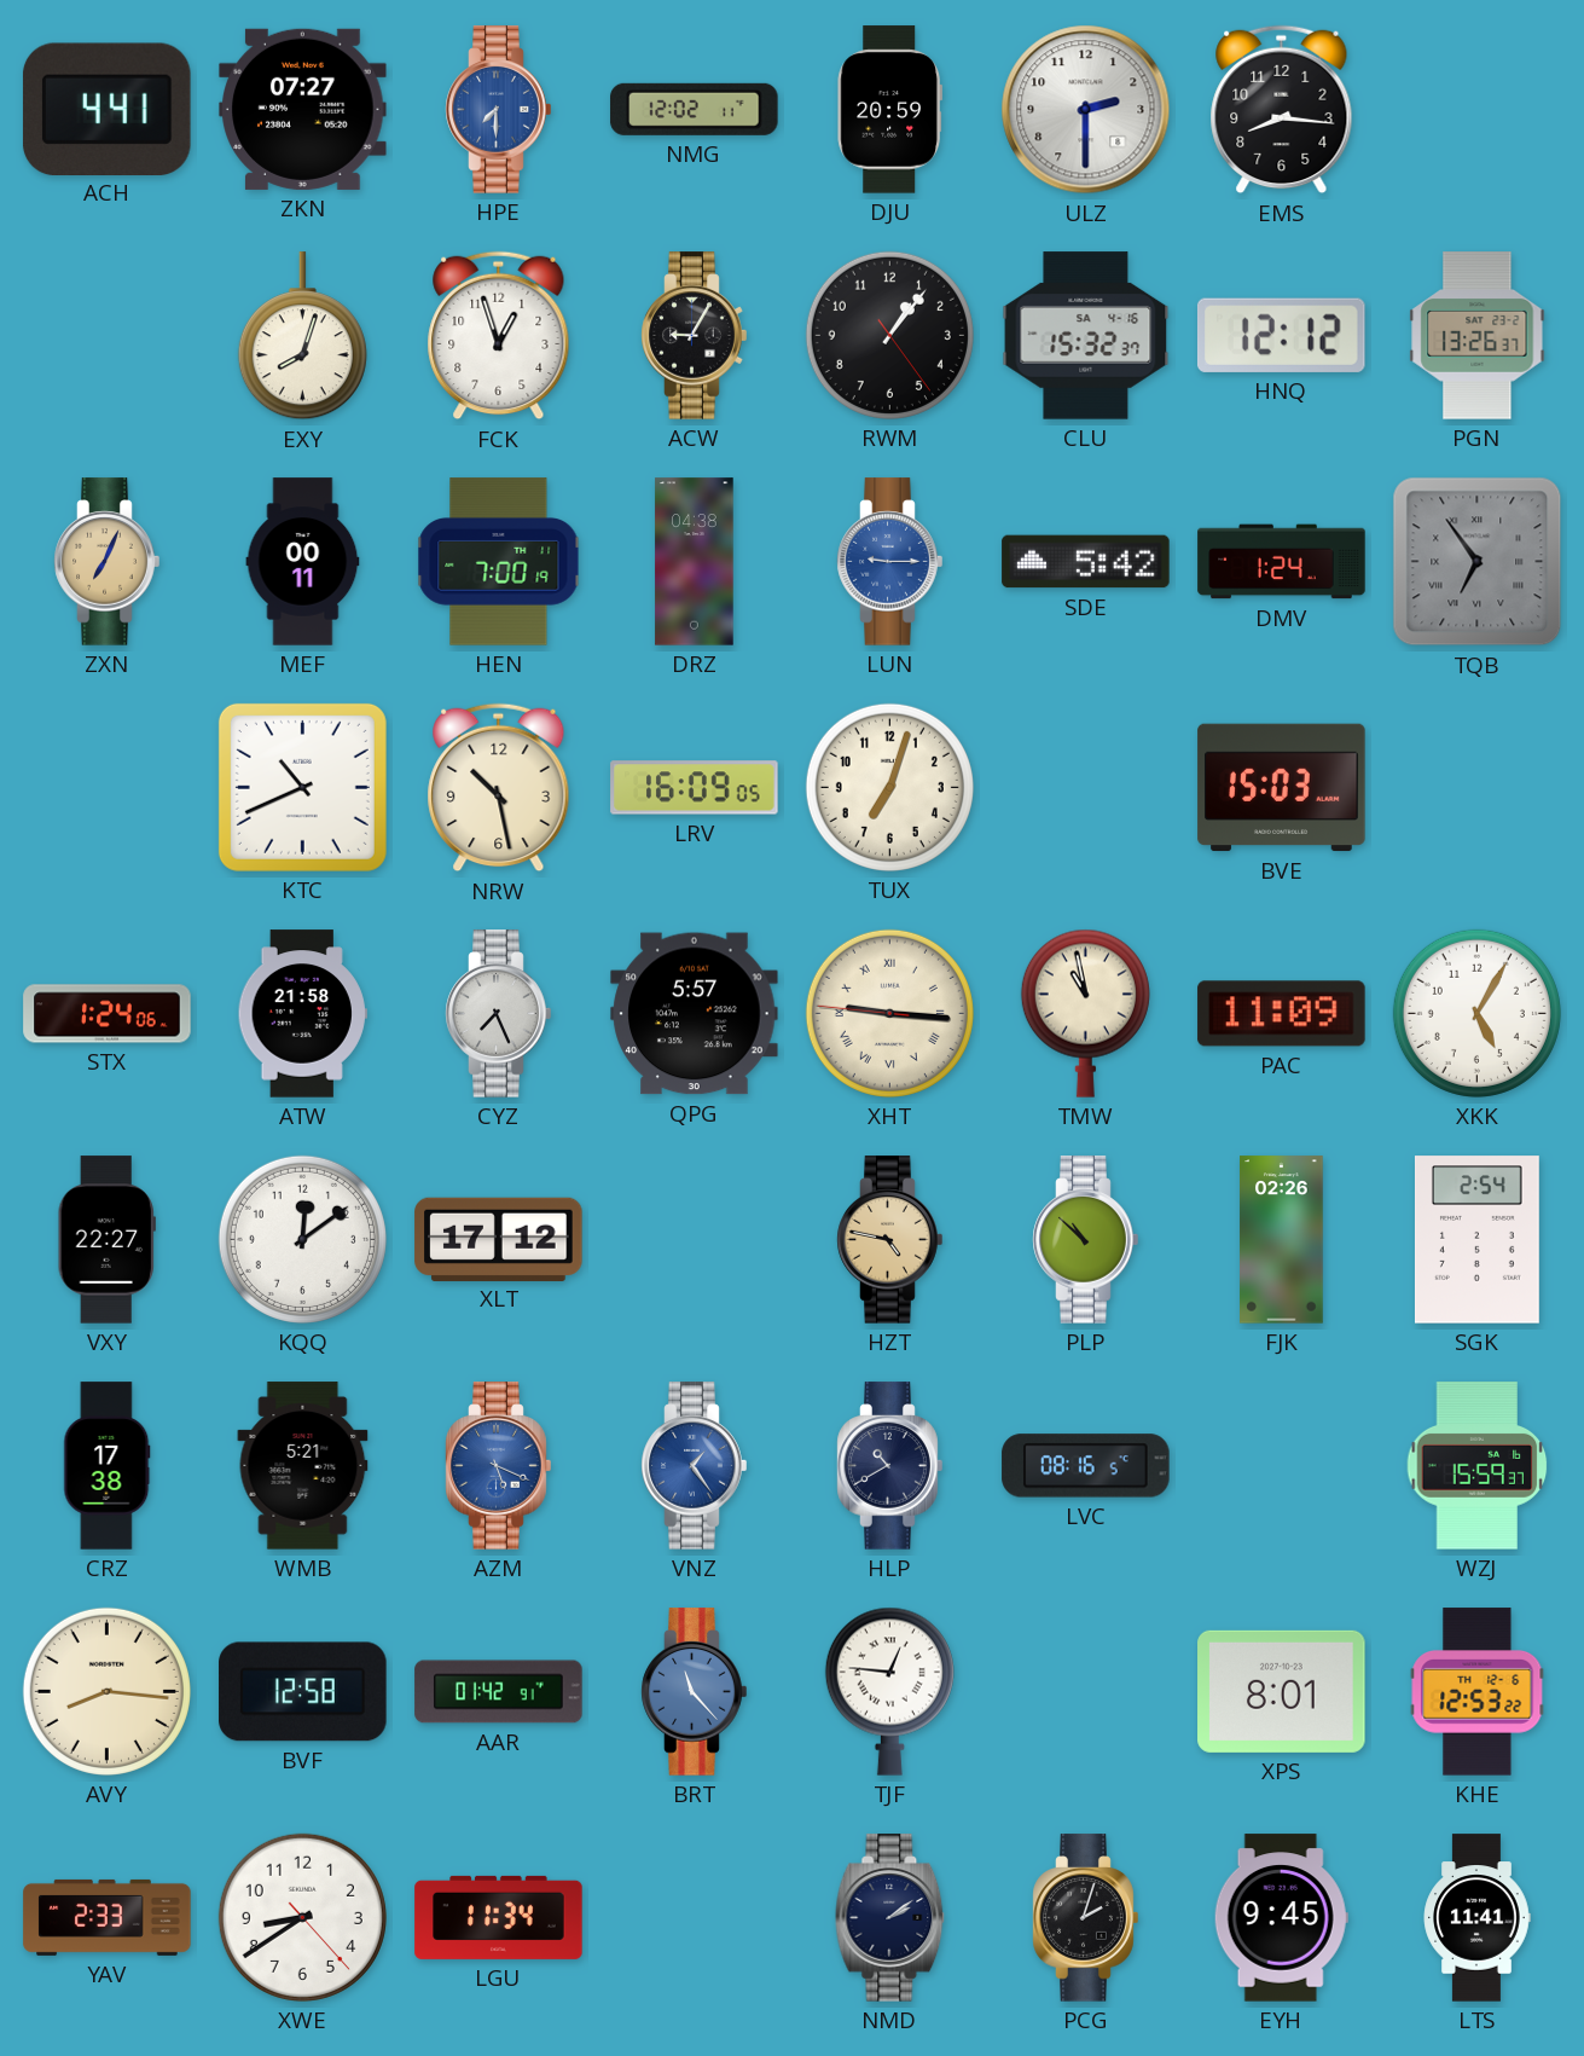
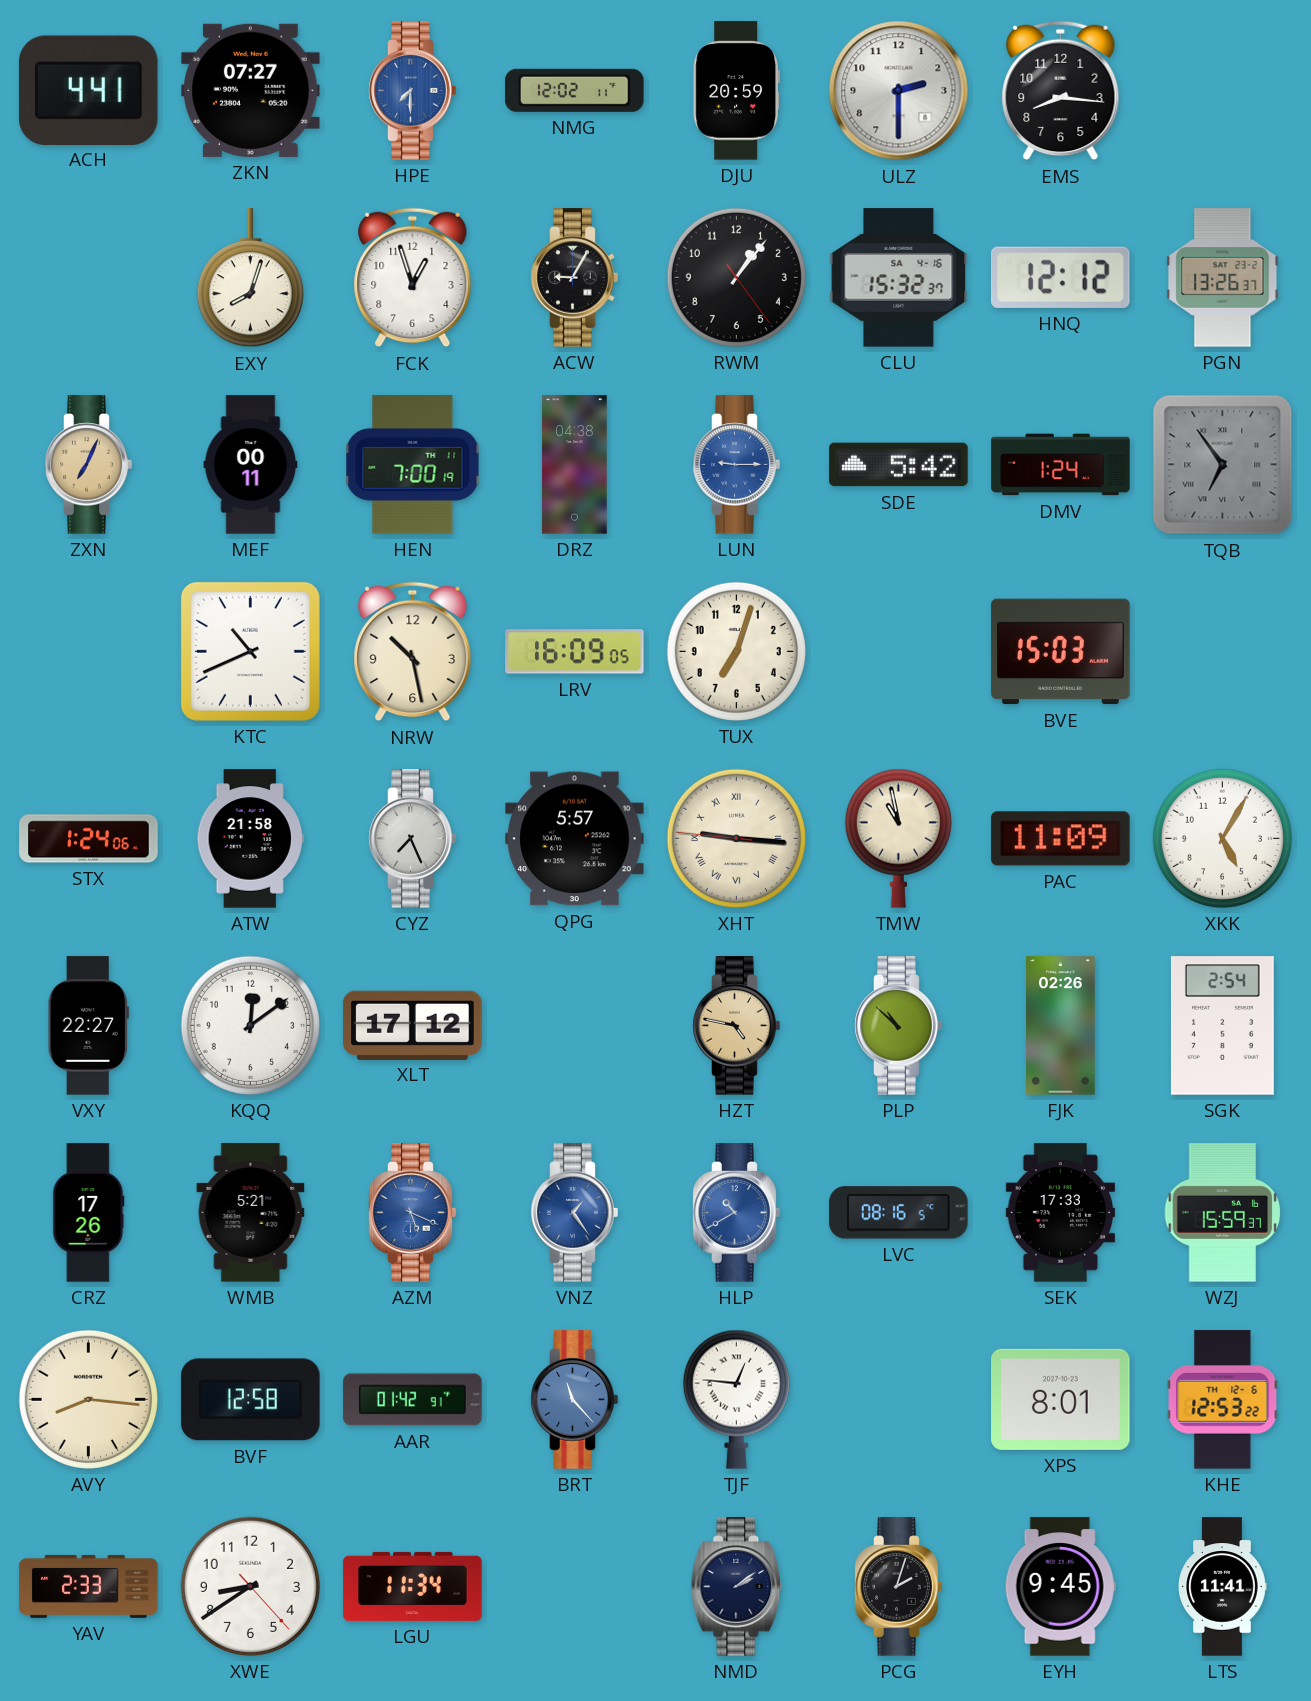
CRZ: 17:38 -> 17:26
HLP dial: navy -> blue
SEK: none -> 17:33
